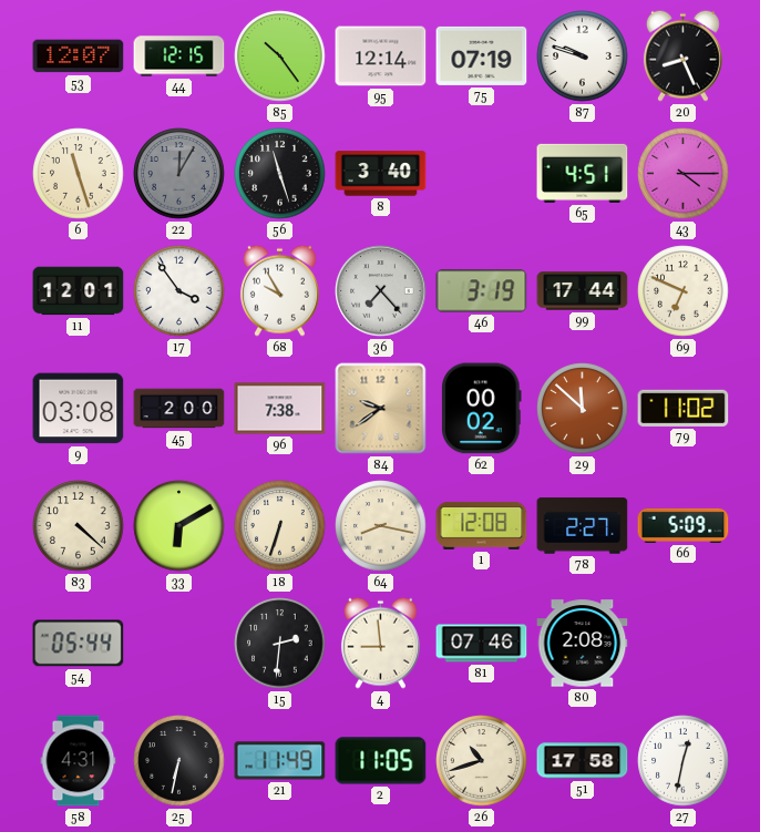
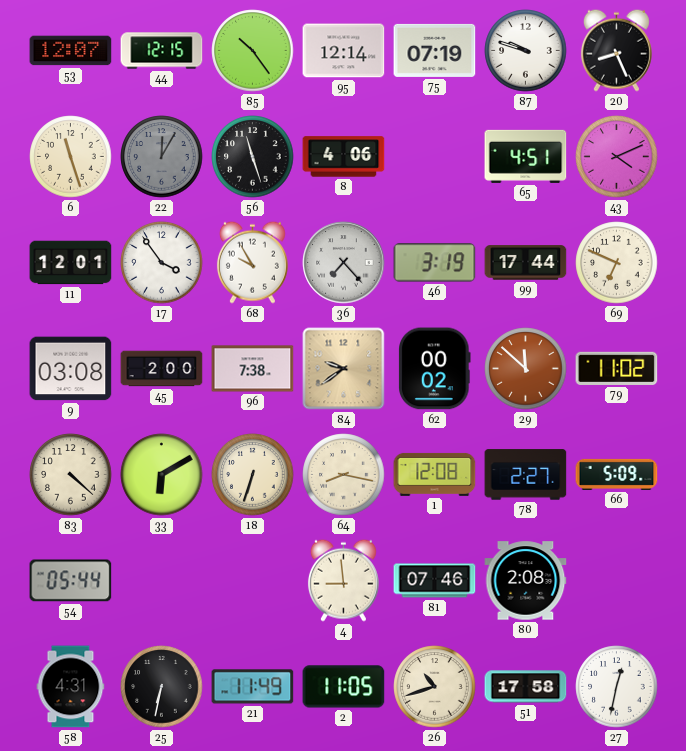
8: 3:40 -> 4:06
43: 4:15 -> 4:11
15: 2:31 -> none
